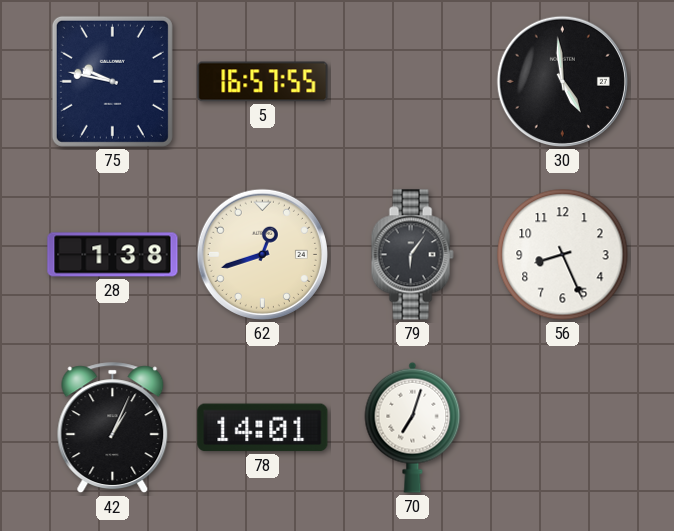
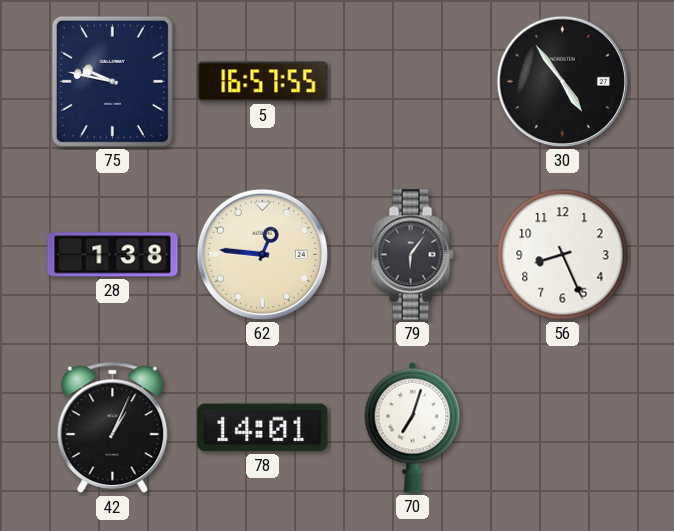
30: 4:59 -> 4:54
62: 12:42 -> 12:46
